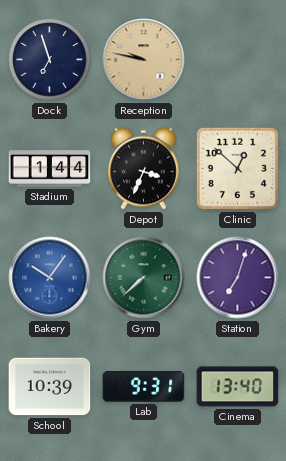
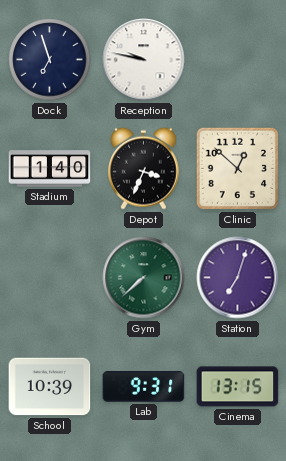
Reception dial: champagne -> white
Stadium: 1:44 -> 1:40
Bakery: 10:06 -> none
Cinema: 13:40 -> 13:15
